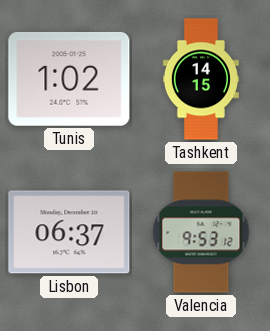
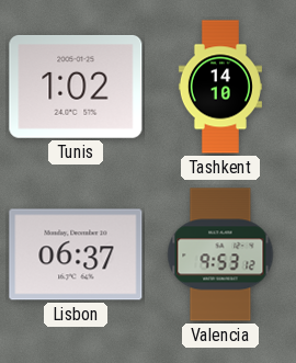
Tashkent: 14:15 -> 14:10
